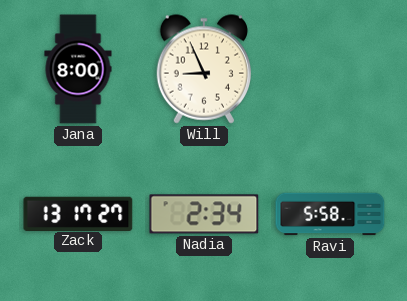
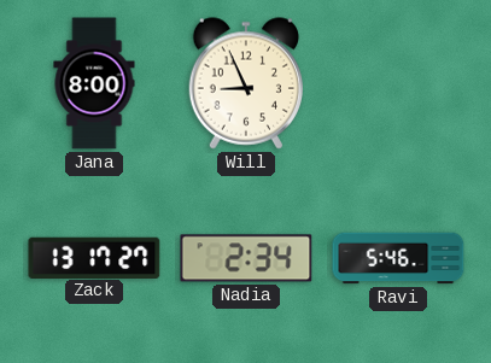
Ravi: 5:58 -> 5:46
